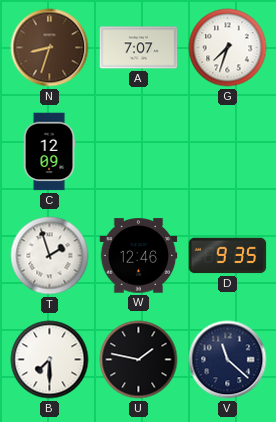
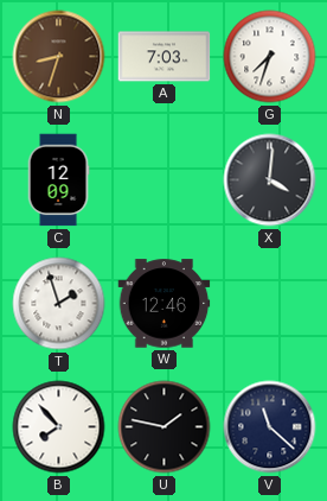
A: 7:07 -> 7:03
X: none -> 4:01
D: 9:35 -> none
B: 7:30 -> 7:53
